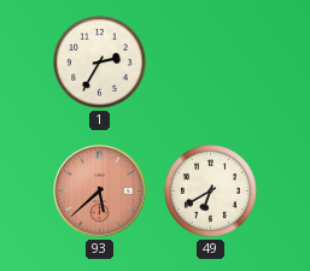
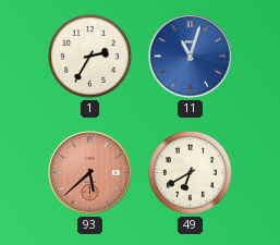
11: none -> 11:03
